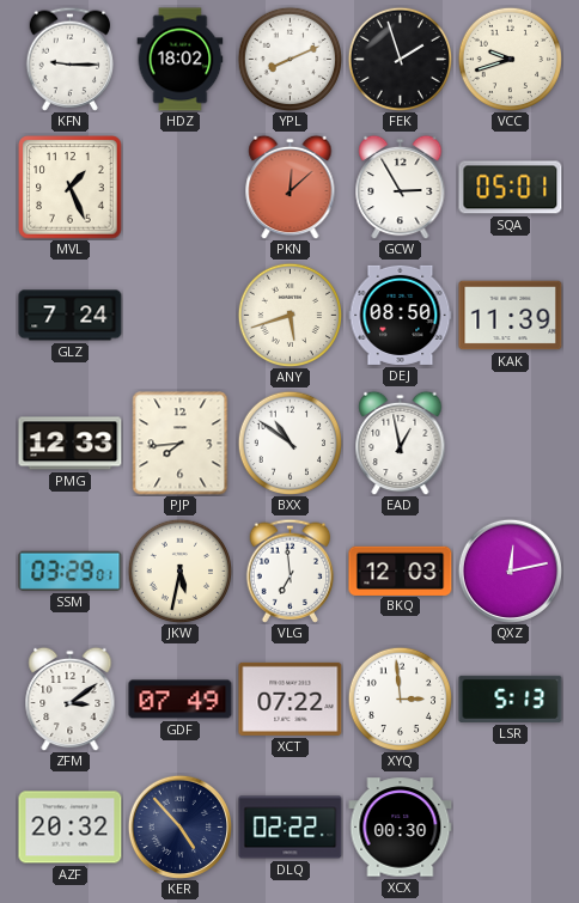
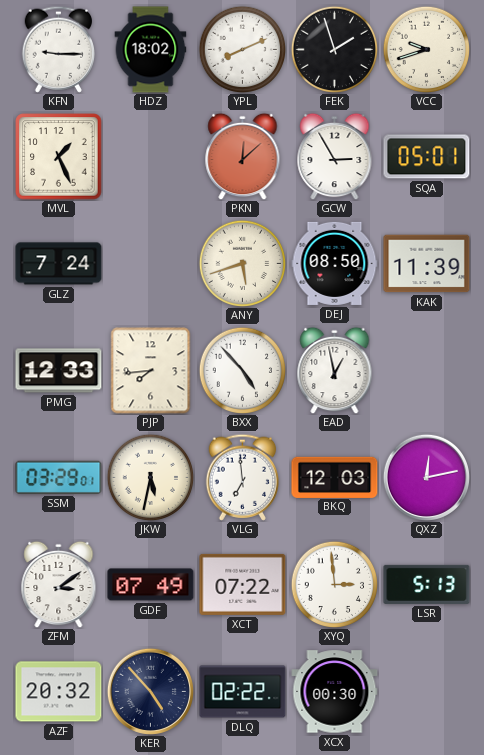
BXX: 10:51 -> 4:53
